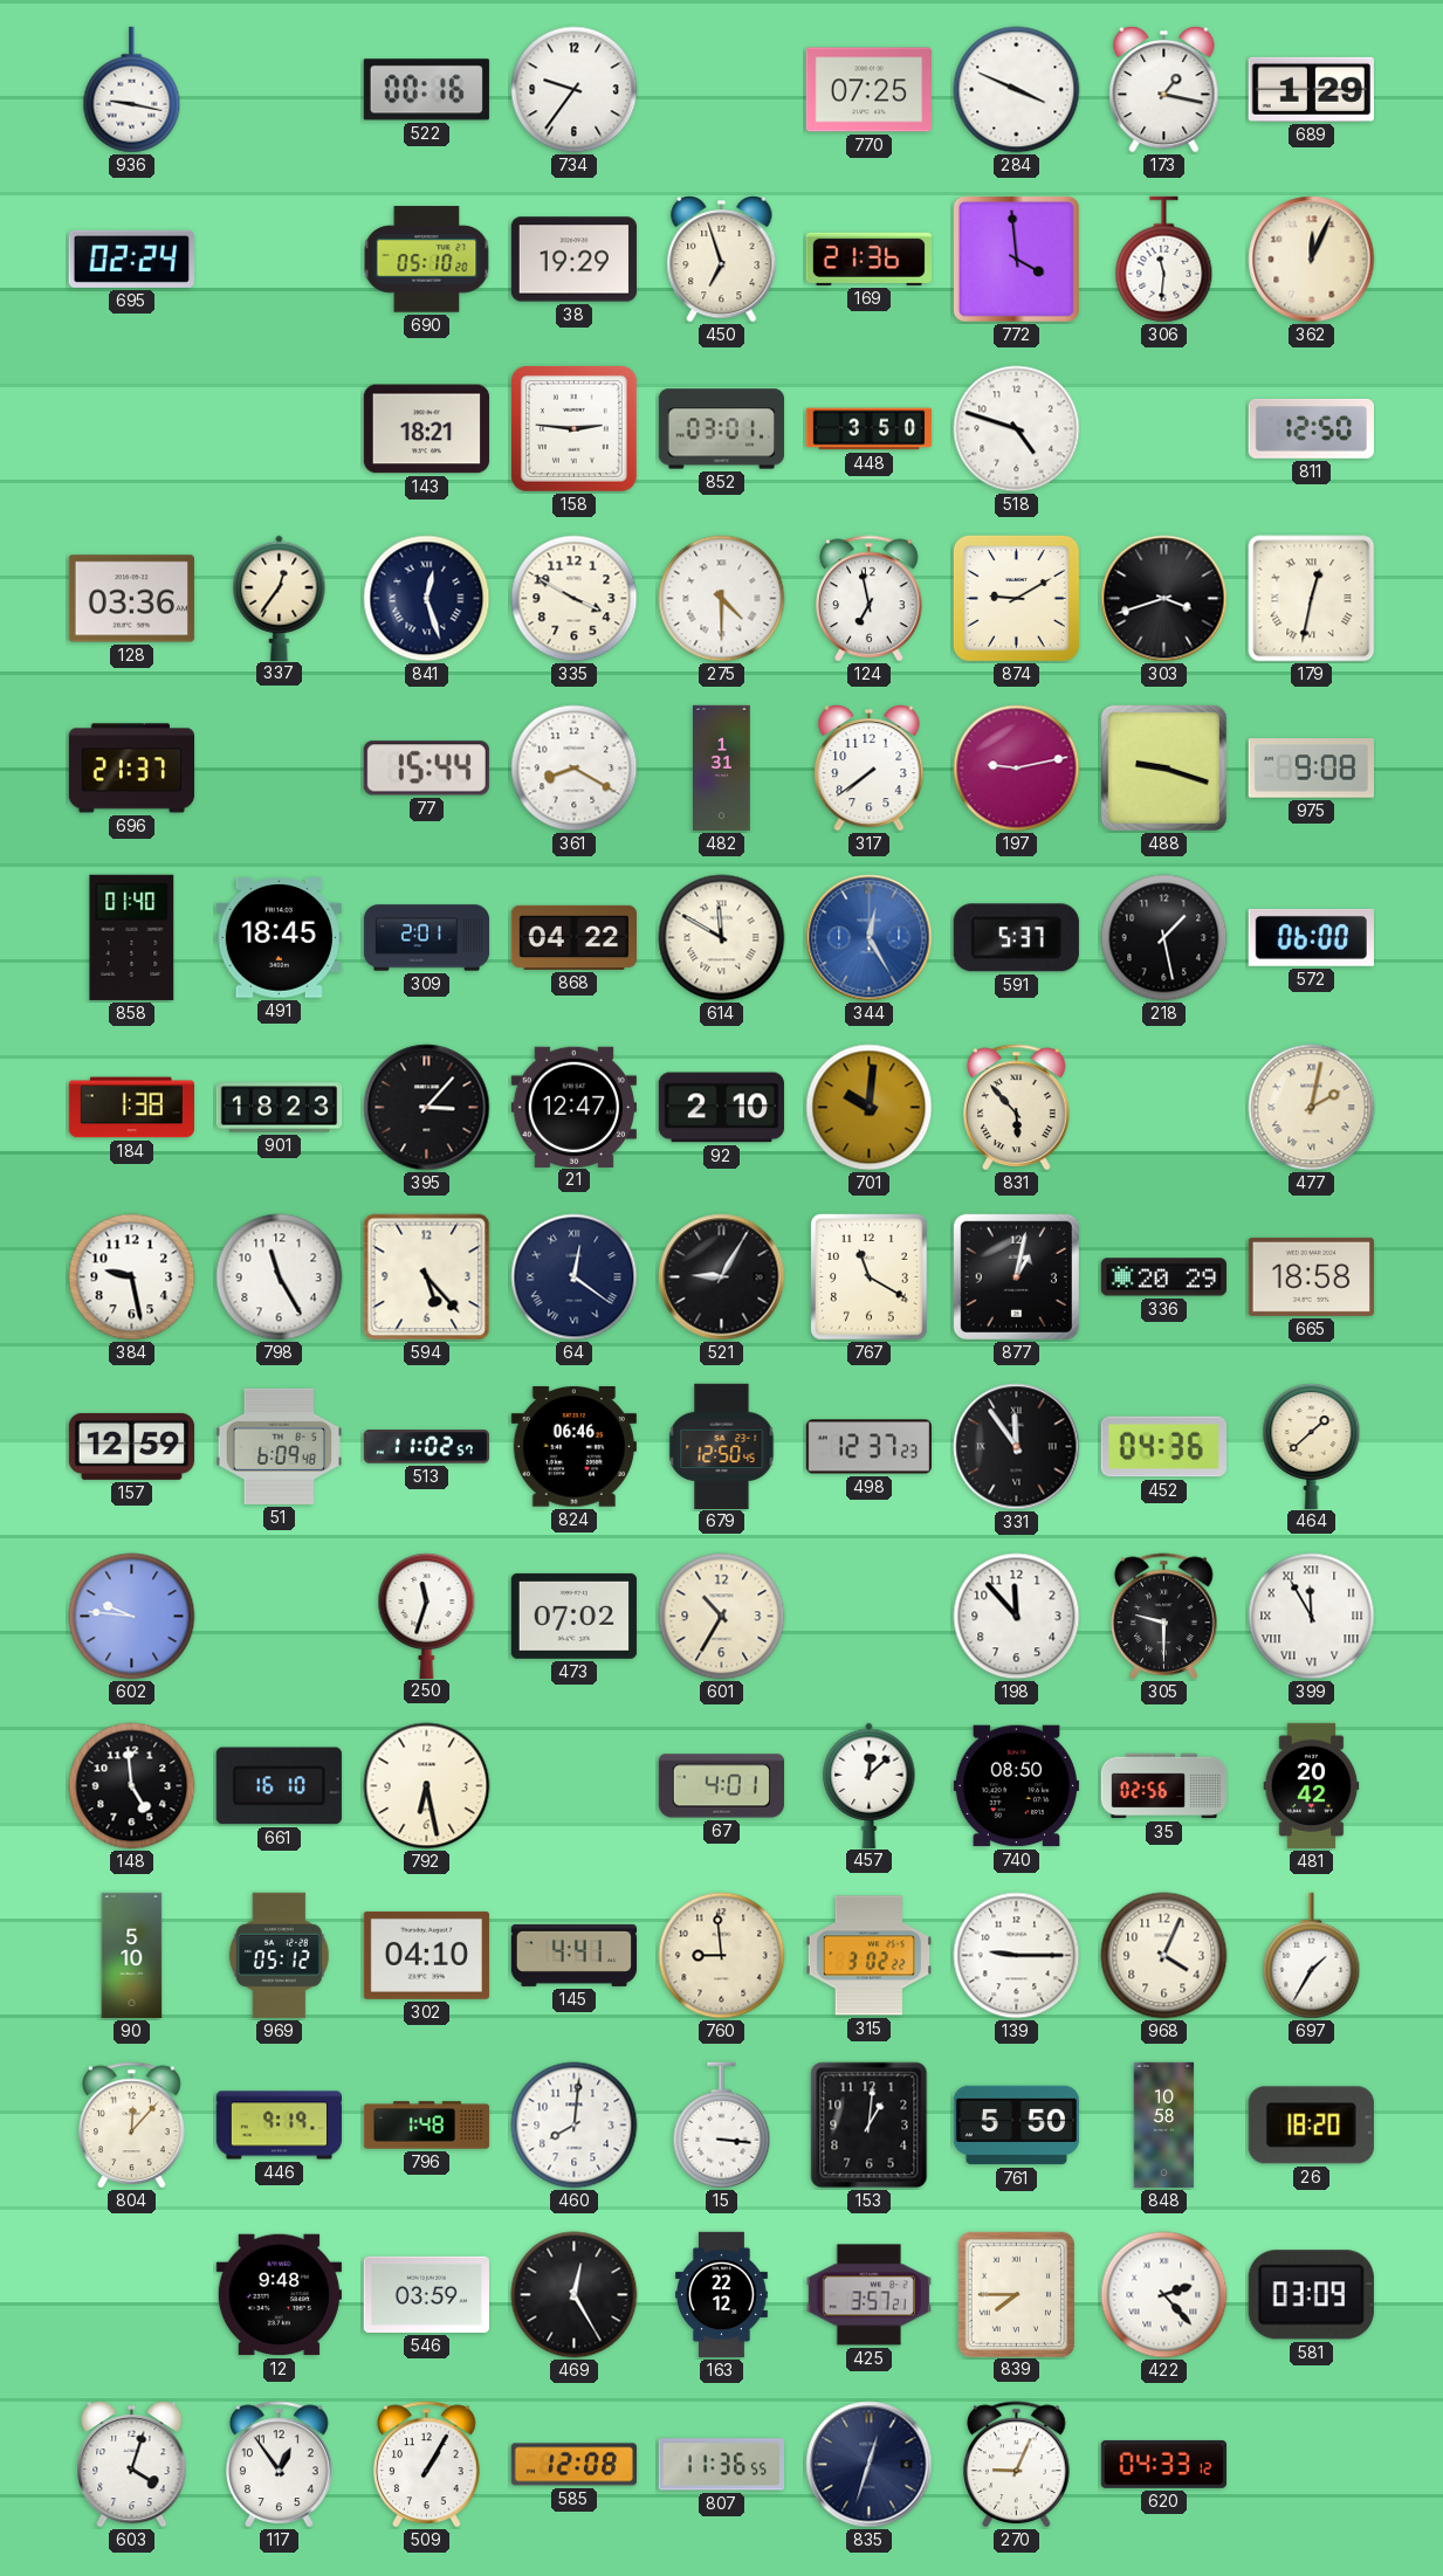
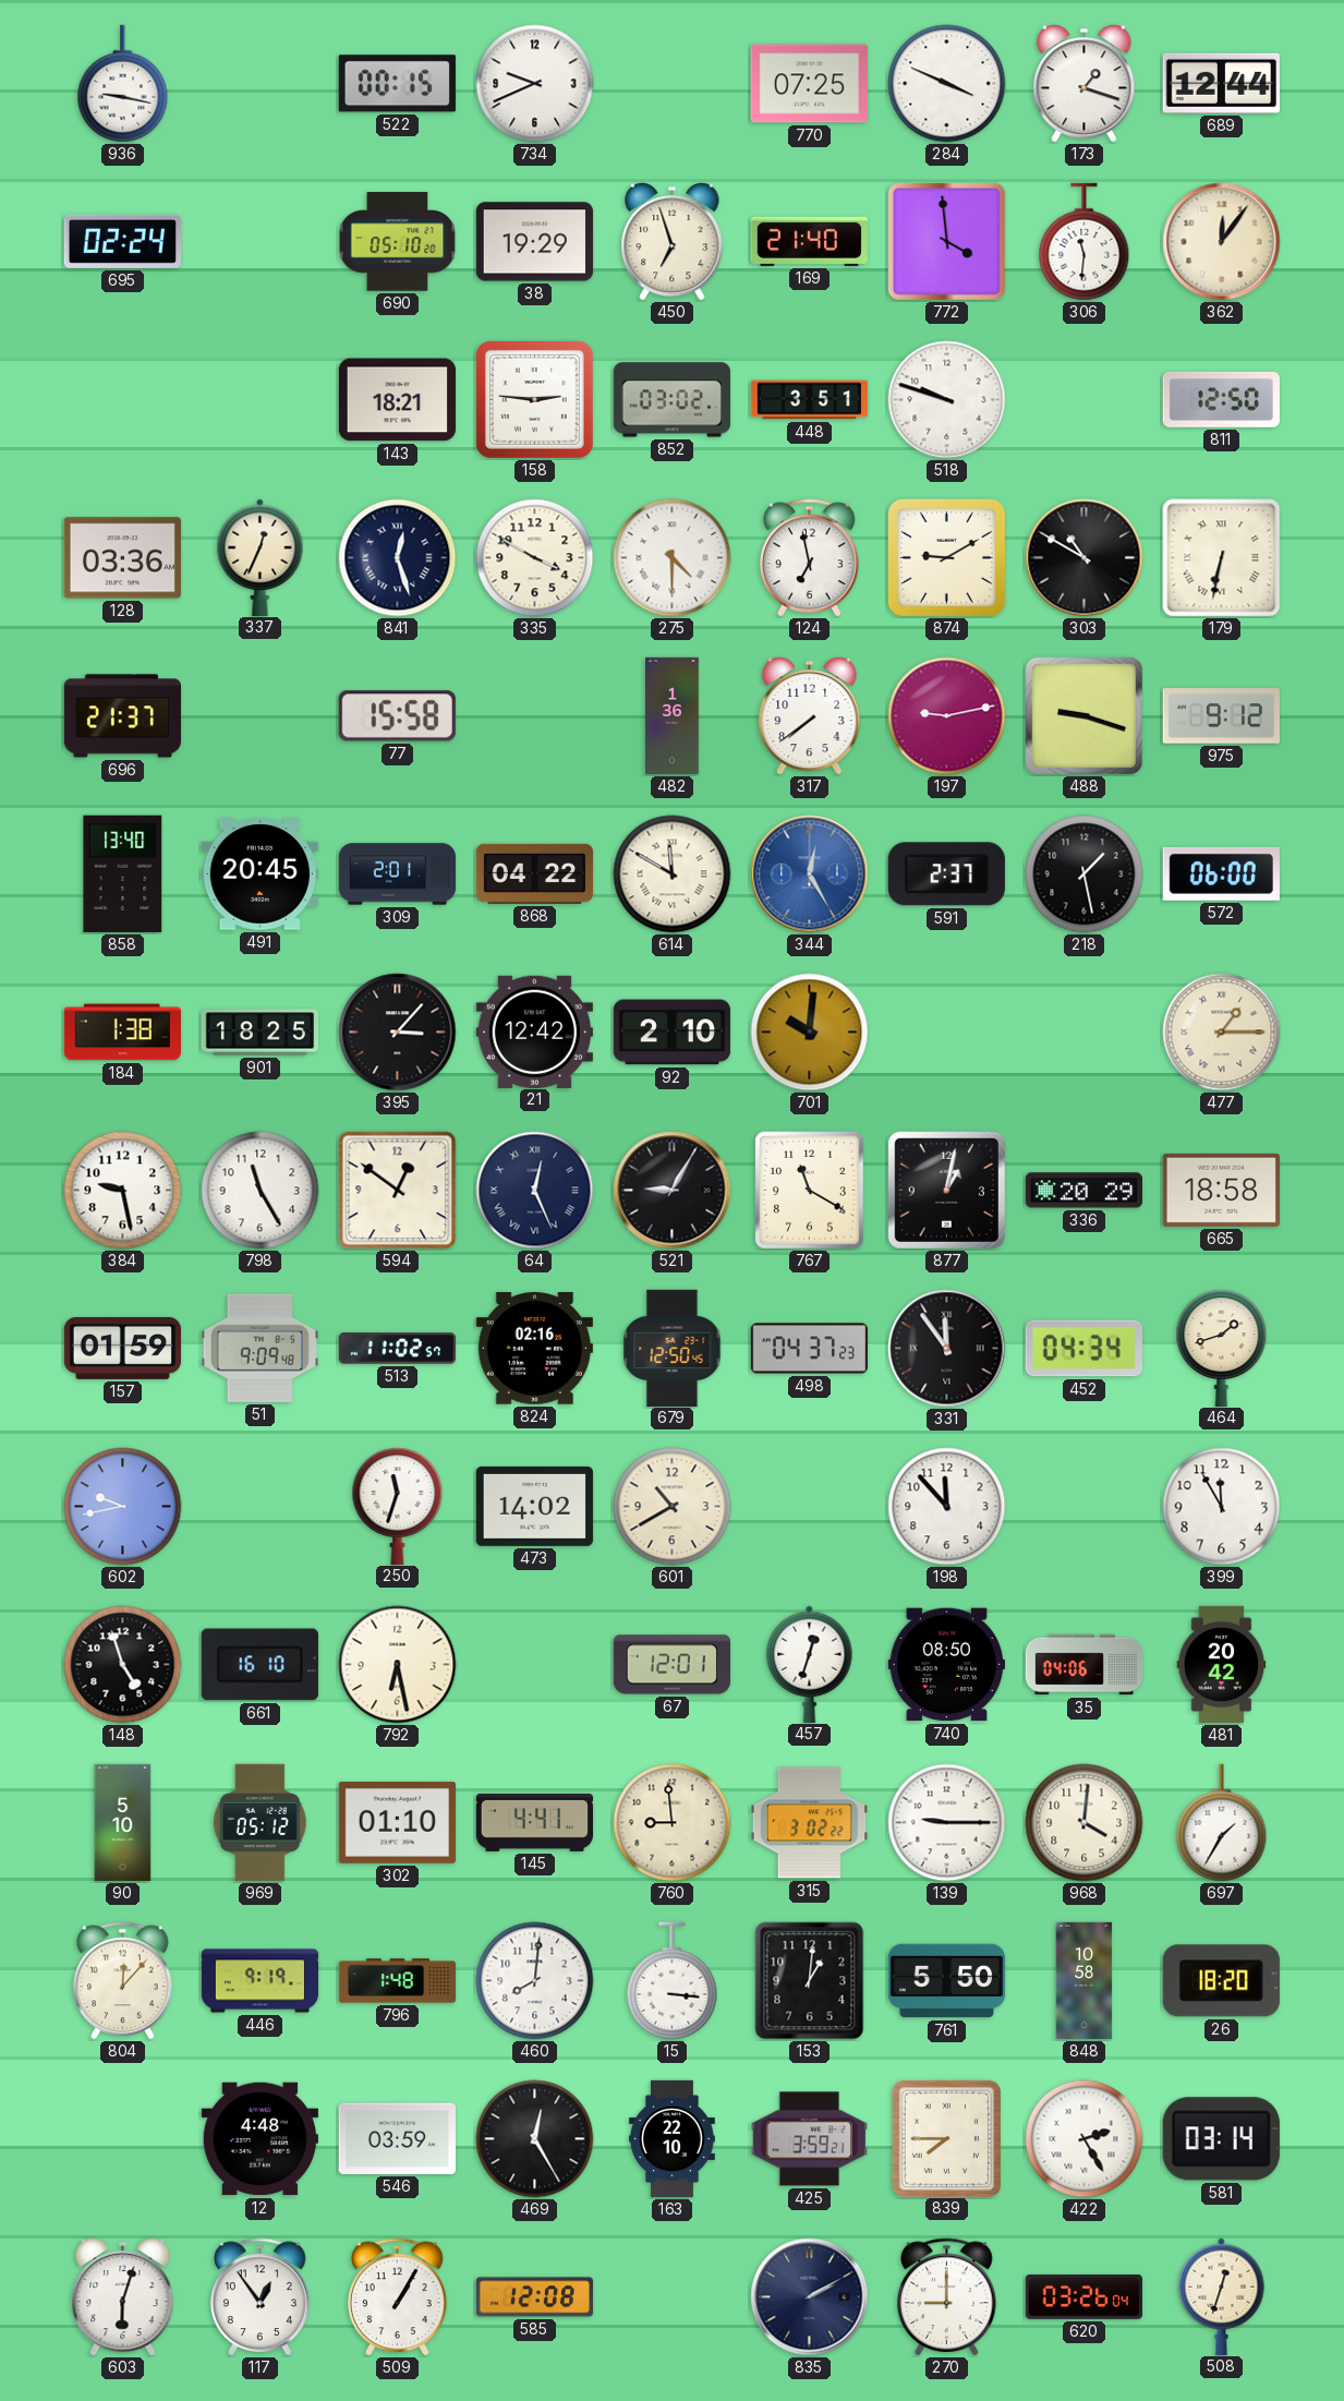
522: 00:16 -> 00:15
734: 9:36 -> 9:41
173: 1:17 -> 1:18
689: 1:29 -> 12:44
169: 21:36 -> 21:40
362: 12:04 -> 12:06
852: 03:01 -> 03:02
448: 3:50 -> 3:51
518: 4:48 -> 9:48
337: 12:36 -> 12:34
303: 3:42 -> 10:50
179: 12:32 -> 6:32
77: 15:44 -> 15:58
361: 8:20 -> none
482: 1:31 -> 1:36
975: 9:08 -> 9:12
858: 01:40 -> 13:40
491: 18:45 -> 20:45
591: 5:37 -> 2:37
901: 18:23 -> 18:25
21: 12:47 -> 12:42
831: 5:53 -> none
477: 2:02 -> 1:15
594: 5:23 -> 12:51
64: 12:21 -> 12:26
157: 12:59 -> 01:59
51: 6:09 -> 9:09
824: 06:46 -> 02:16
498: 12:37 -> 04:37
452: 04:36 -> 04:34
464: 1:38 -> 1:42
602: 9:46 -> 9:43
473: 07:02 -> 14:02
601: 10:35 -> 10:40
305: 9:30 -> none
399 numerals: Roman -> Arabic
148: 4:59 -> 4:57
67: 4:01 -> 12:01
457: 12:08 -> 12:33
35: 02:56 -> 04:06
302: 04:10 -> 01:10
968: 4:04 -> 4:01
12: 9:48 -> 4:48
163: 22:12 -> 22:10
425: 3:57 -> 3:59
422: 2:23 -> 2:25
581: 03:09 -> 03:14
603: 4:03 -> 6:03
807: 11:36 -> none
835: 12:33 -> 2:10
270: 9:04 -> 9:00
620: 04:33 -> 03:26
508: none -> 12:33
